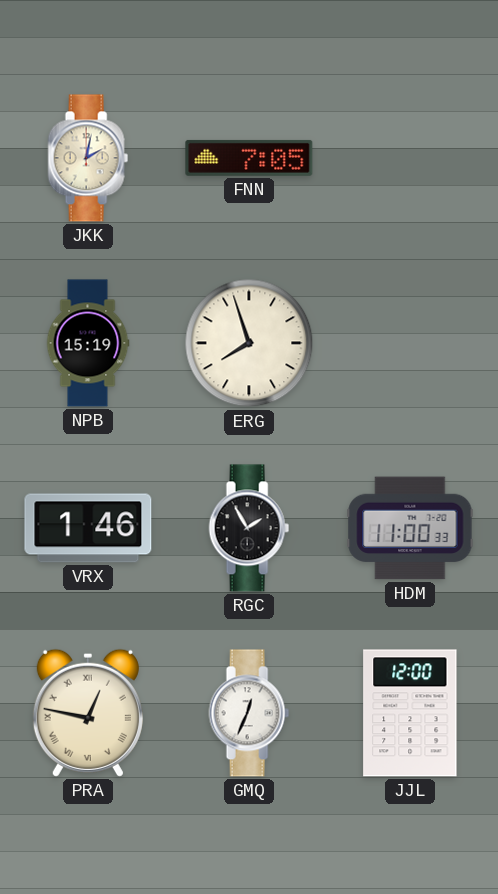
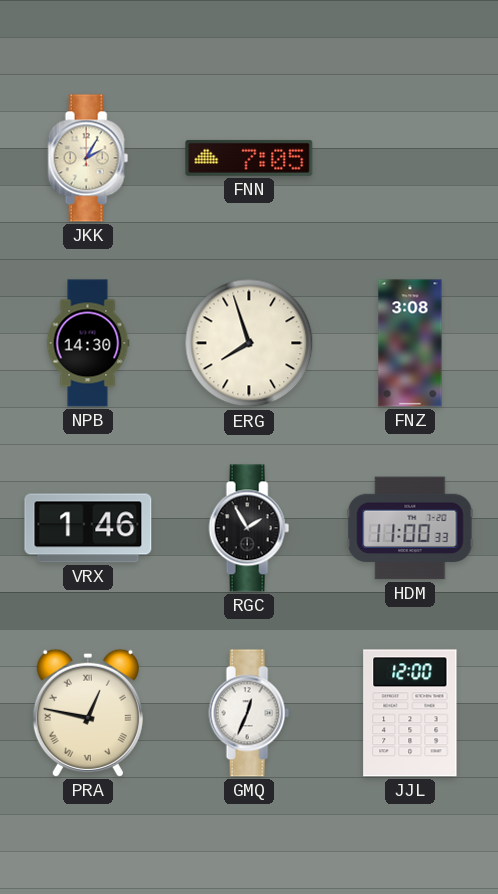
JKK: 2:02 -> 2:05
NPB: 15:19 -> 14:30
FNZ: none -> 3:08
